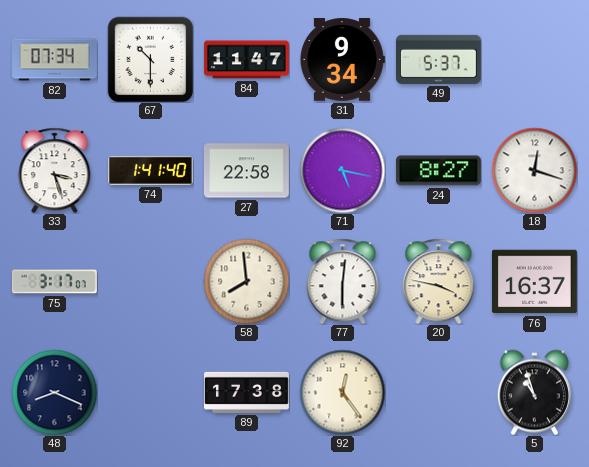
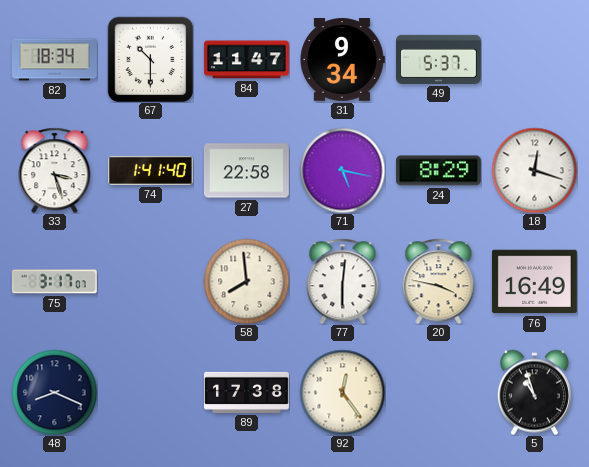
82: 07:34 -> 18:34
24: 8:27 -> 8:29
76: 16:37 -> 16:49
